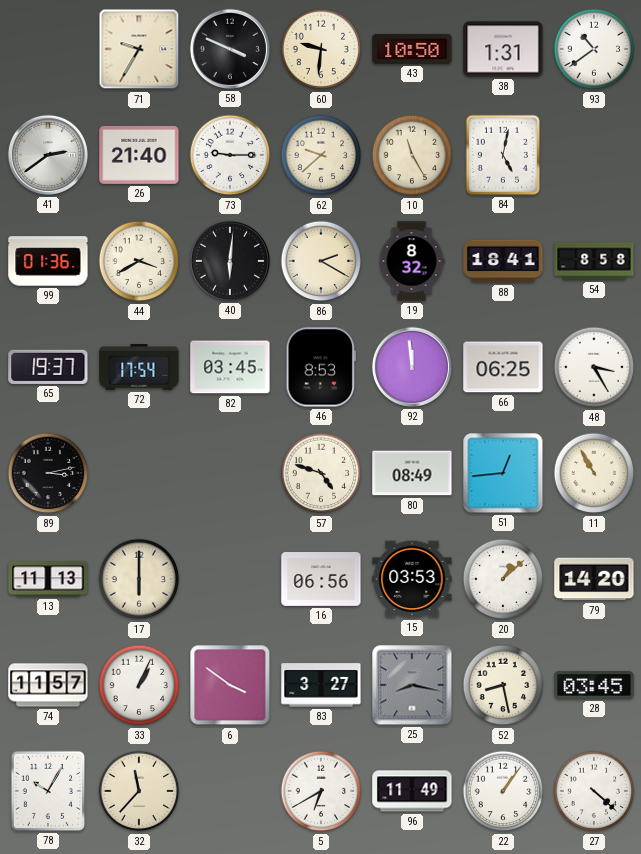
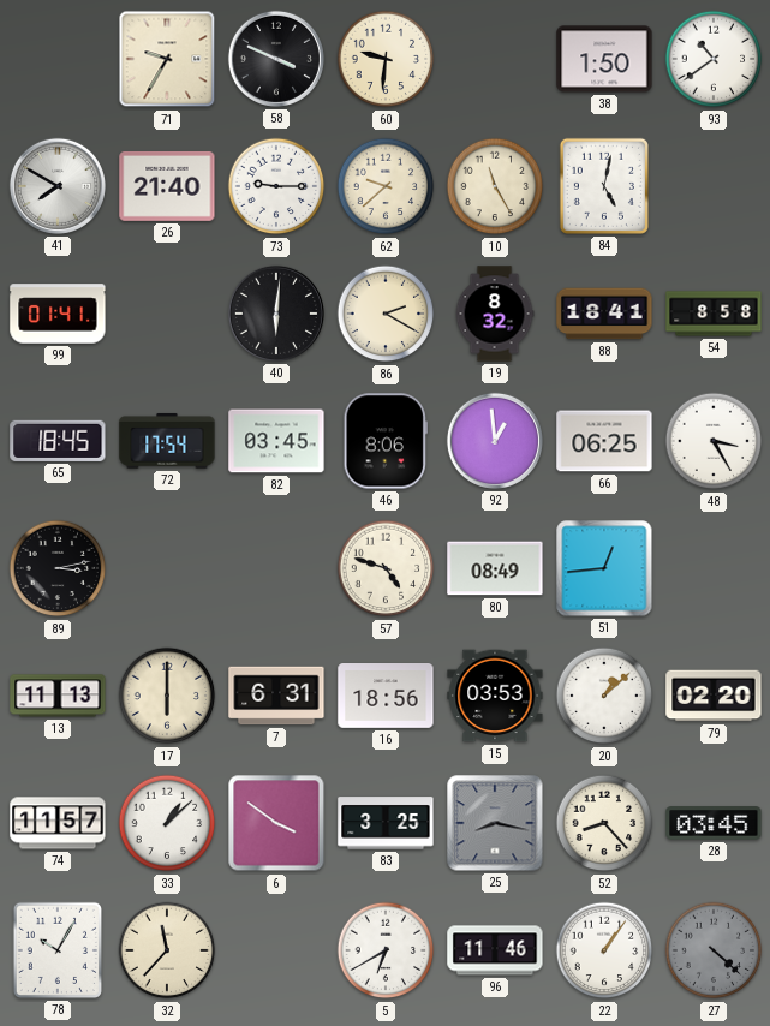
43: 10:50 -> none
38: 1:31 -> 1:50
41: 2:39 -> 7:50
99: 01:36 -> 01:41
44: 3:40 -> none
65: 19:37 -> 18:45
46: 8:53 -> 8:06
92: 11:59 -> 12:59
11: 10:55 -> none
7: none -> 6:31
16: 06:56 -> 18:56
79: 14:20 -> 02:20
33: 1:04 -> 1:08
83: 3:27 -> 3:25
52: 8:28 -> 8:23
96: 11:49 -> 11:46
27 dial: white -> grey
